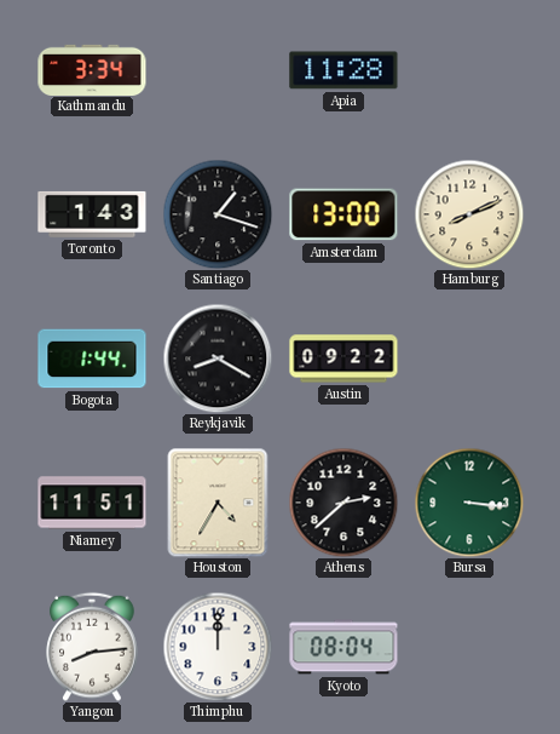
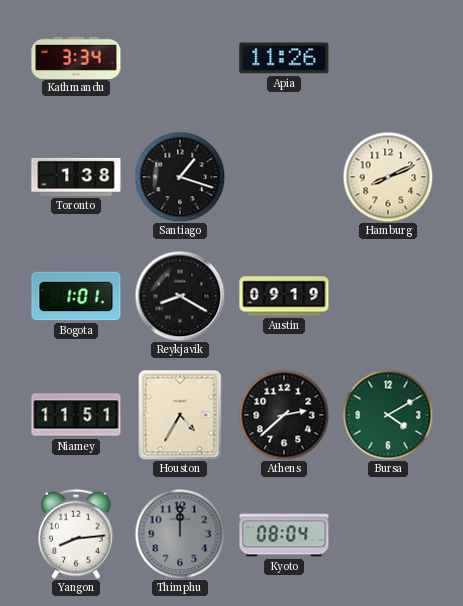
Apia: 11:28 -> 11:26
Toronto: 1:43 -> 1:38
Amsterdam: 13:00 -> none
Bogota: 1:44 -> 1:01
Austin: 09:22 -> 09:19
Bursa: 3:16 -> 4:10
Thimphu dial: white -> grey
